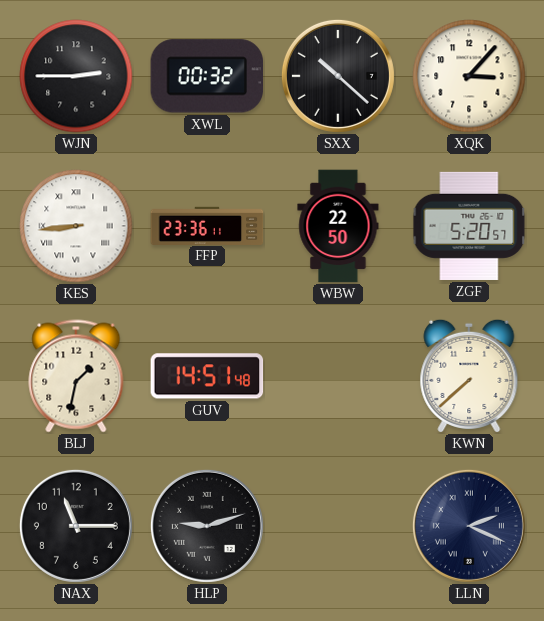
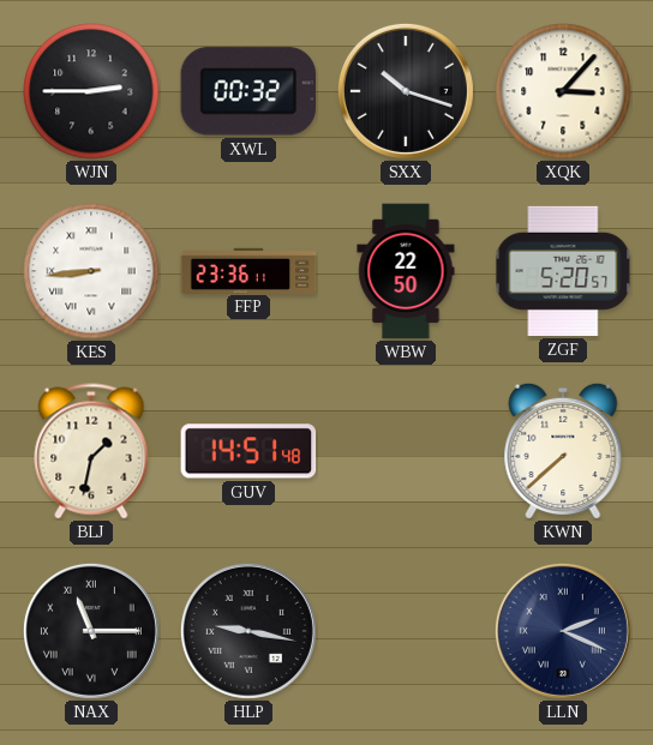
SXX: 10:22 -> 10:18
NAX numerals: Arabic -> Roman
HLP: 9:12 -> 9:17
